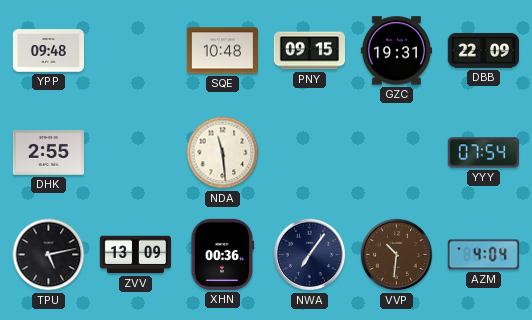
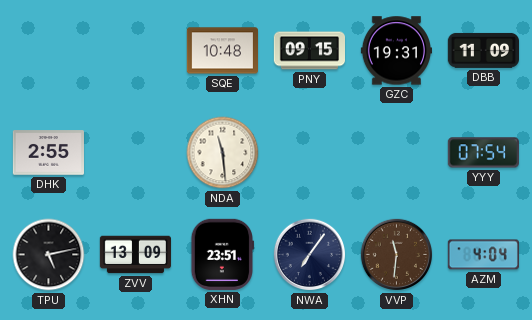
YPP: 09:48 -> none
DBB: 22:09 -> 11:09
XHN: 00:36 -> 23:51
VVP: 10:31 -> 11:31
